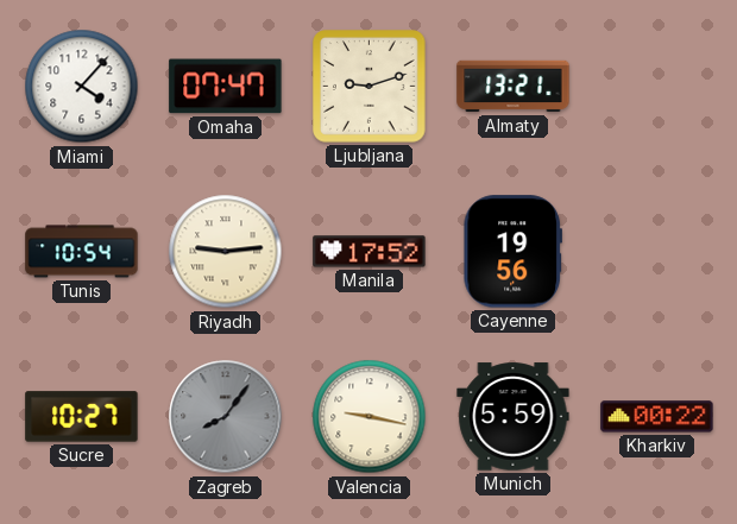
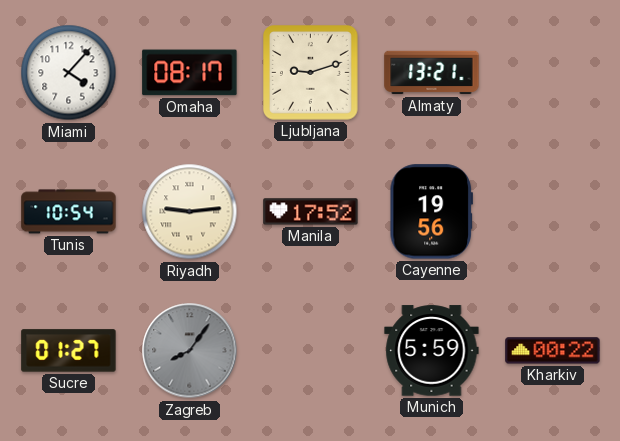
Omaha: 07:47 -> 08:17
Sucre: 10:27 -> 01:27
Valencia: 9:17 -> none
